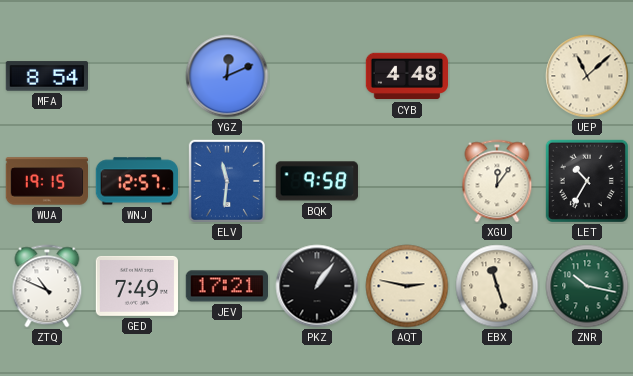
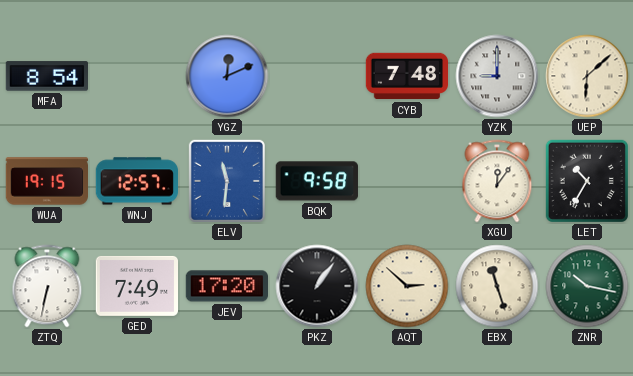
CYB: 4:48 -> 7:48
YZK: none -> 9:00
UEP: 11:08 -> 6:08
ZTQ: 10:49 -> 6:32
JEV: 17:21 -> 17:20
AQT: 2:47 -> 2:52
